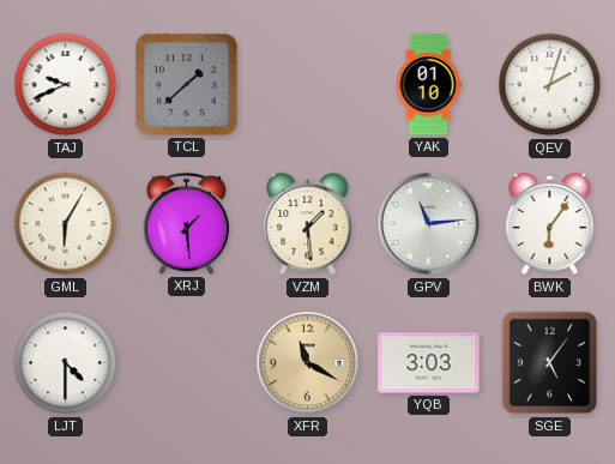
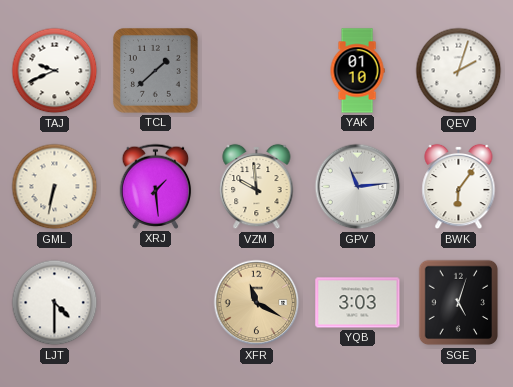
GML: 6:05 -> 6:32
VZM: 1:29 -> 9:59
SGE: 5:06 -> 5:03
